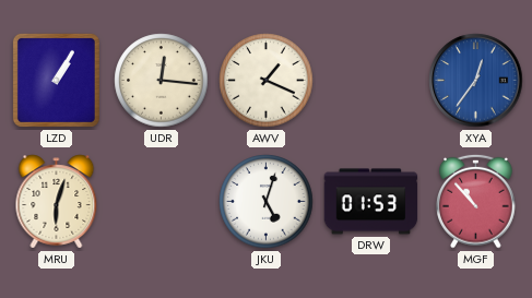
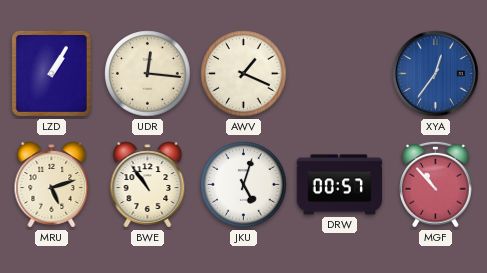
MRU: 6:03 -> 5:12
BWE: none -> 10:54
DRW: 01:53 -> 00:57
